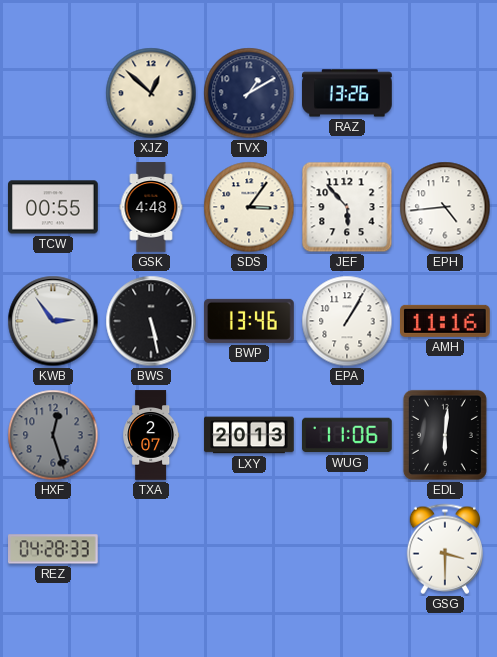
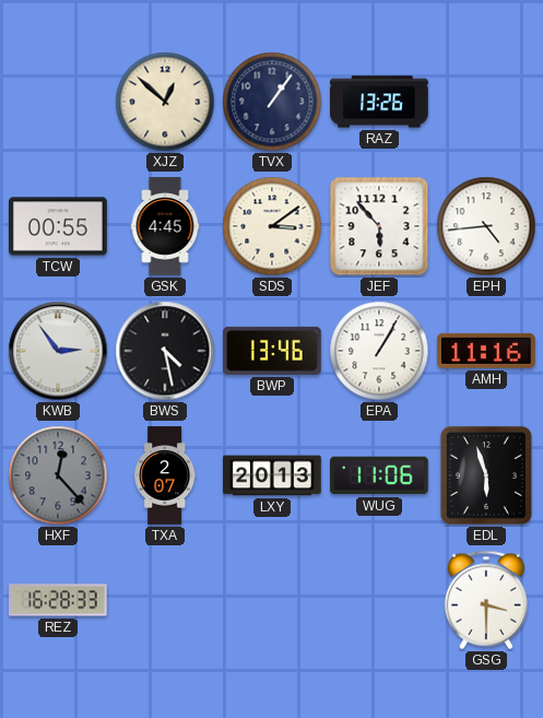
TVX: 1:10 -> 1:06
GSK: 4:48 -> 4:45
SDS: 3:06 -> 3:09
BWS: 5:28 -> 4:28
HXF: 12:27 -> 12:23
EDL: 6:01 -> 5:57
REZ: 04:28 -> 16:28
